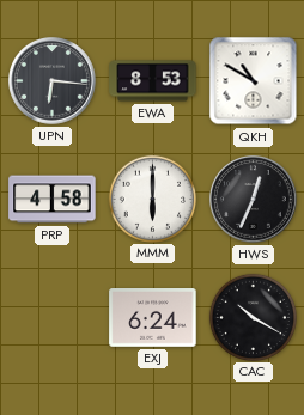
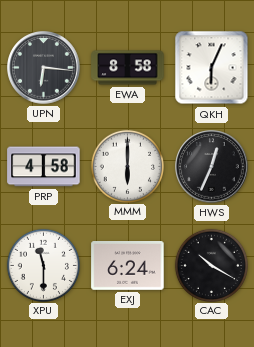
EWA: 8:53 -> 8:58
QKH: 10:50 -> 6:04
XPU: none -> 11:30
